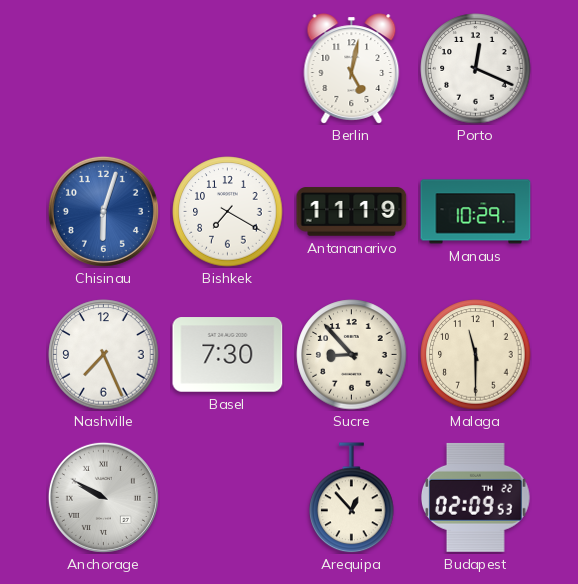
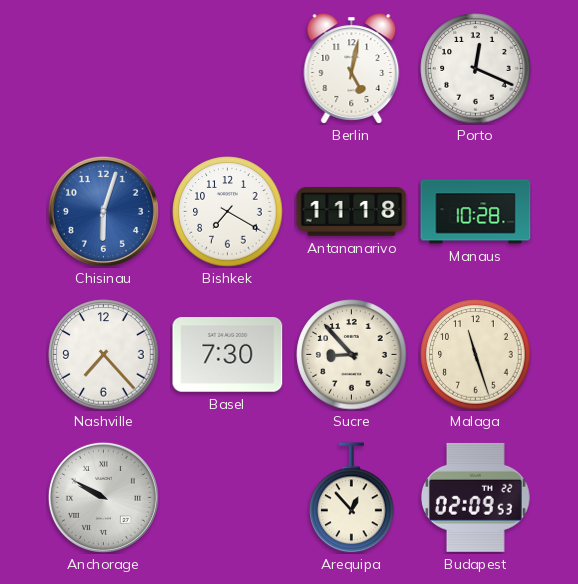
Antananarivo: 11:19 -> 11:18
Manaus: 10:29 -> 10:28
Nashville: 7:26 -> 7:23
Malaga: 11:30 -> 11:27
